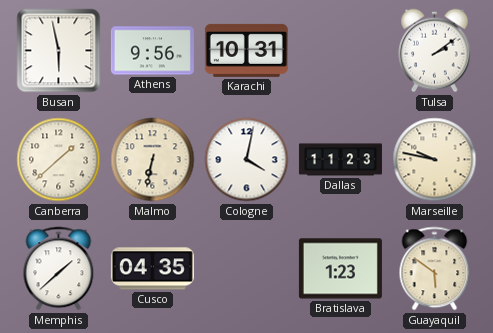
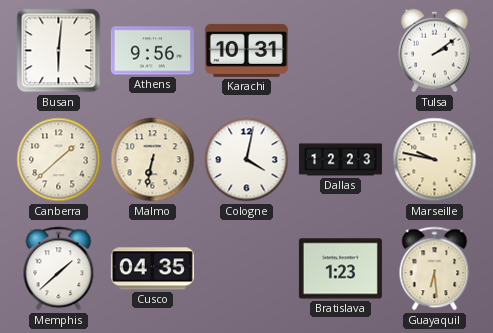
Busan: 5:58 -> 6:01
Dallas: 11:23 -> 12:23
Guayaquil: 5:51 -> 6:29
